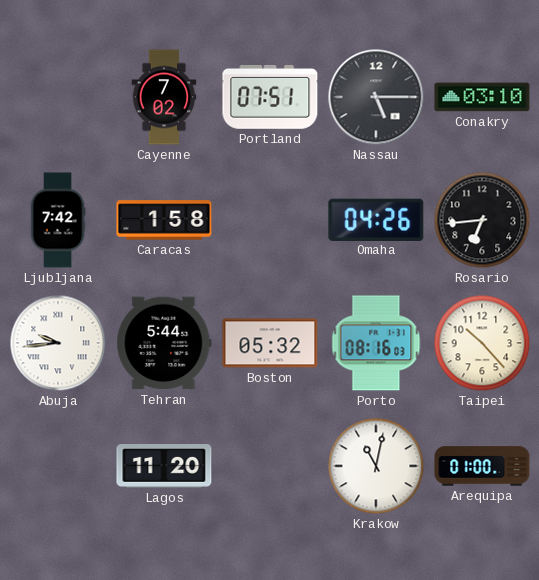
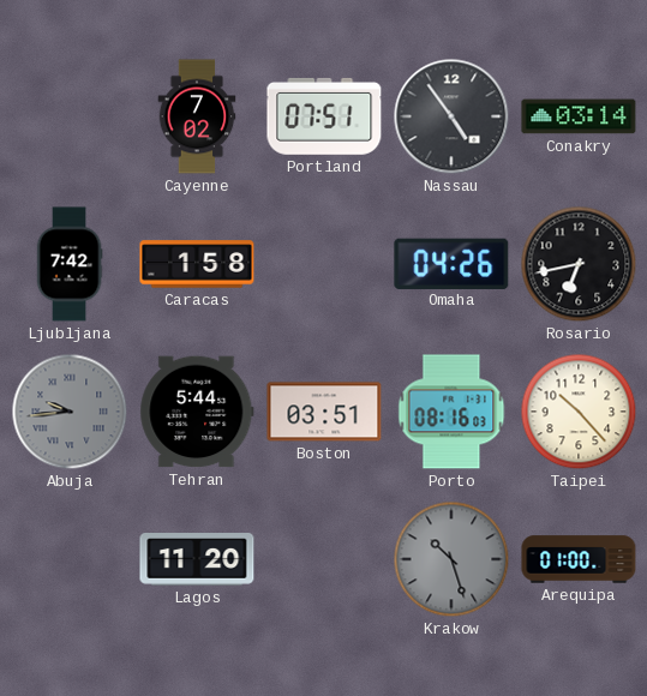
Nassau: 5:15 -> 4:54
Conakry: 03:10 -> 03:14
Rosario: 6:44 -> 6:43
Abuja dial: white -> grey
Boston: 05:32 -> 03:51
Krakow: 11:02 -> 10:27
Krakow dial: white -> grey
